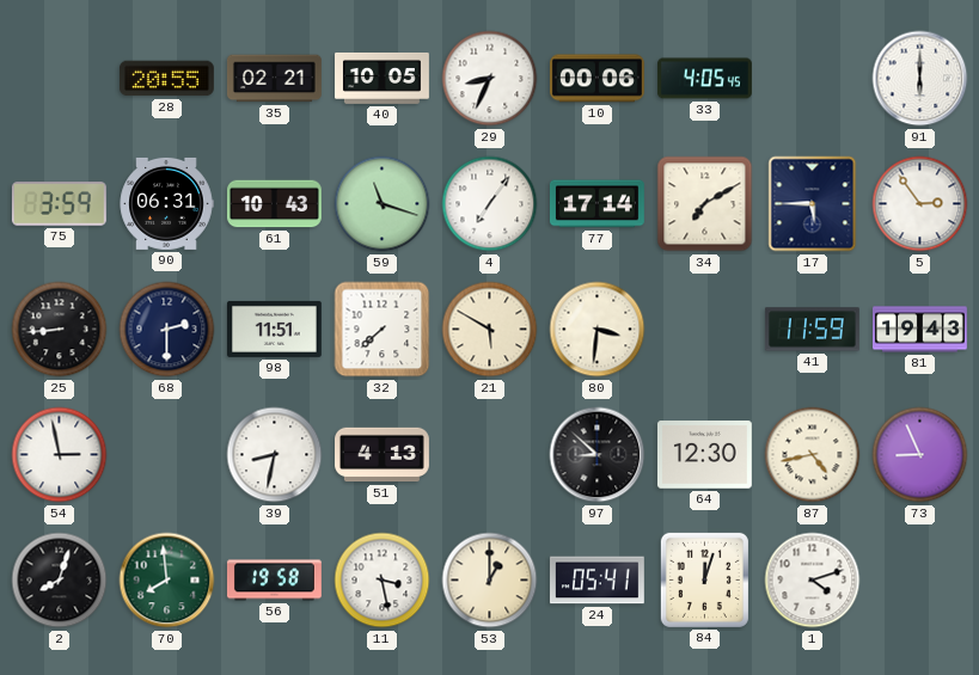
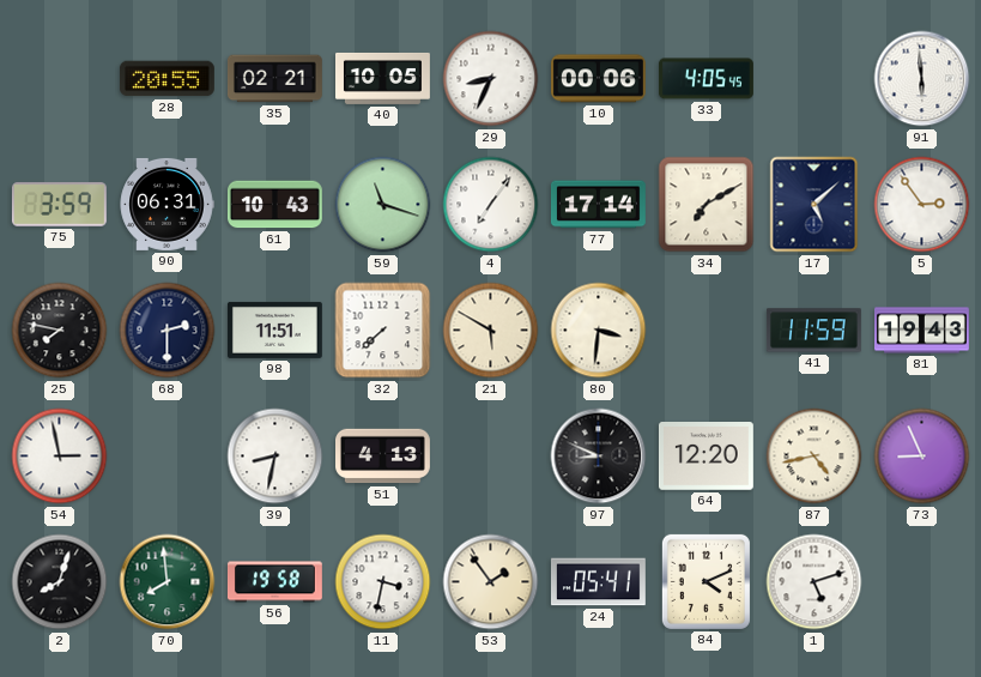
91: 6:00 -> 5:59
17: 5:45 -> 5:08
25: 8:44 -> 7:47
97: 8:52 -> 8:49
64: 12:30 -> 12:20
11: 3:28 -> 3:32
53: 1:00 -> 1:54
84: 12:03 -> 4:11
1: 4:12 -> 5:12
